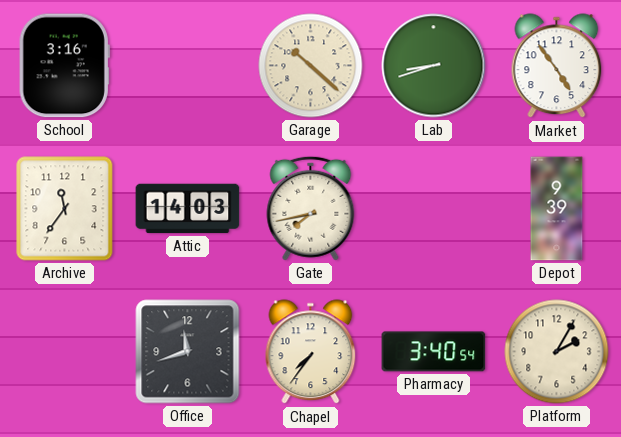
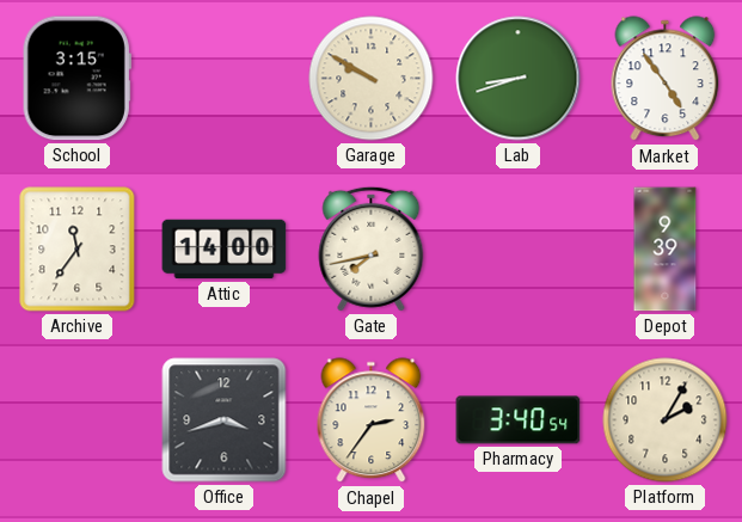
School: 3:16 -> 3:15
Garage: 10:22 -> 9:50
Attic: 14:03 -> 14:00
Office: 11:42 -> 3:42
Chapel: 7:36 -> 2:36
